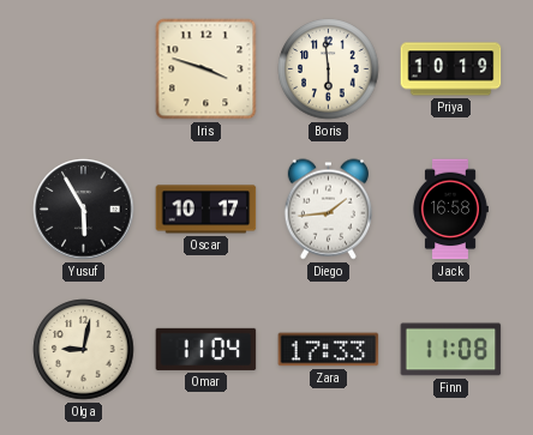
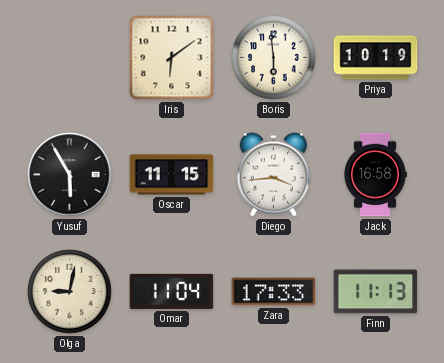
Iris: 3:48 -> 6:09
Oscar: 10:17 -> 11:15
Diego: 1:44 -> 3:44
Finn: 11:08 -> 11:13
